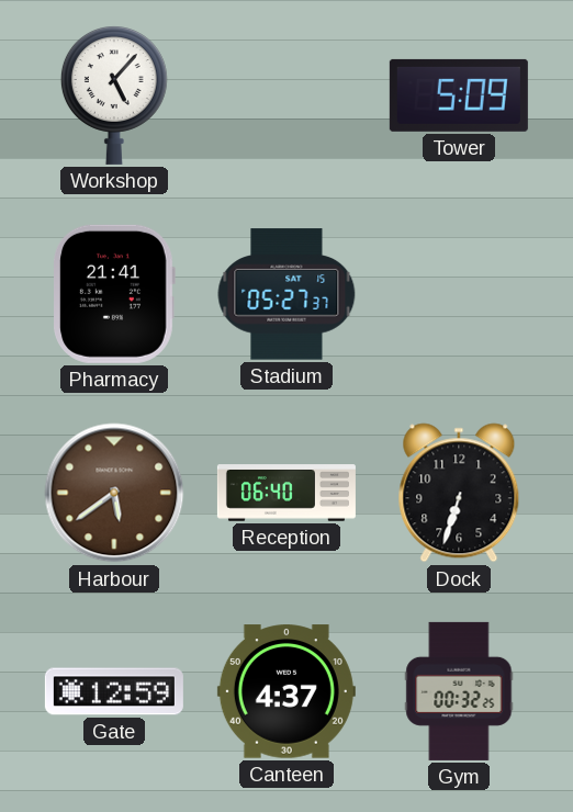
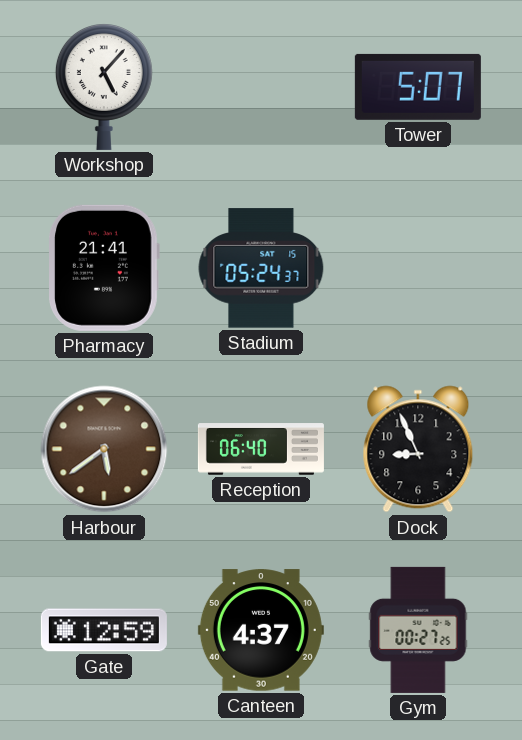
Tower: 5:09 -> 5:07
Stadium: 05:27 -> 05:24
Dock: 6:33 -> 8:56
Gym: 00:32 -> 00:27
